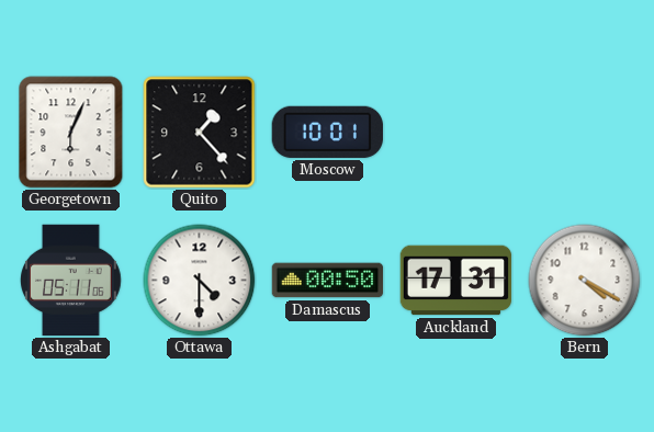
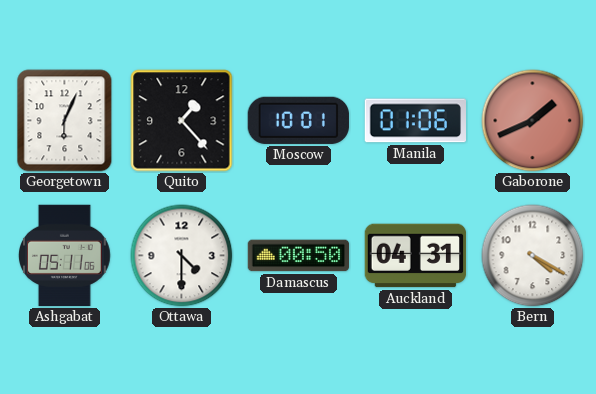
Manila: none -> 01:06
Gaborone: none -> 1:41
Auckland: 17:31 -> 04:31
